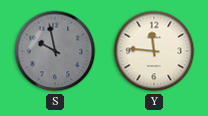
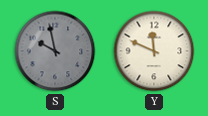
Y: 11:46 -> 11:49
